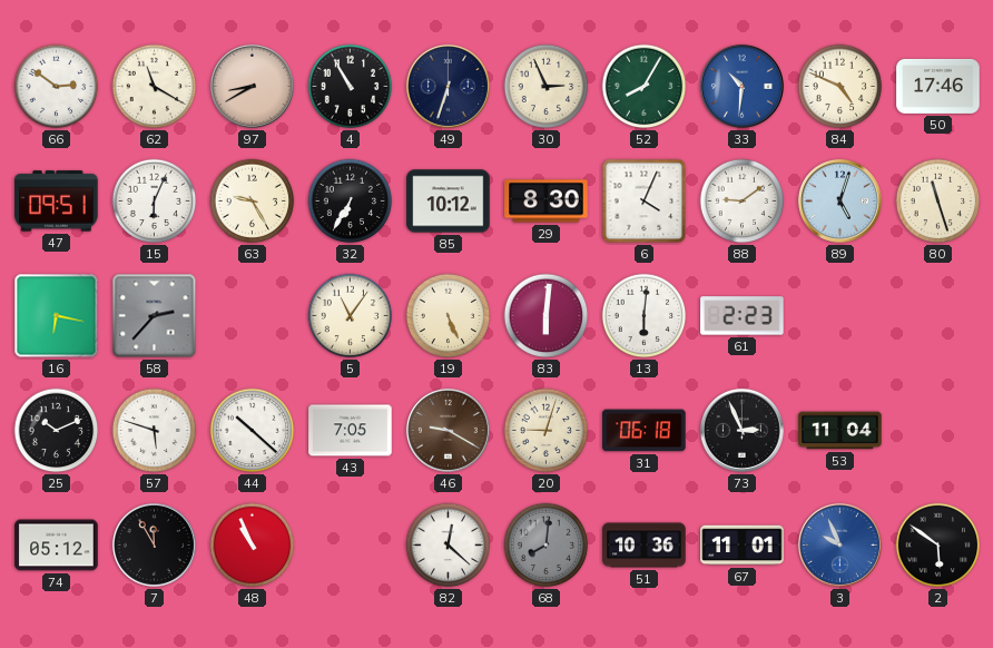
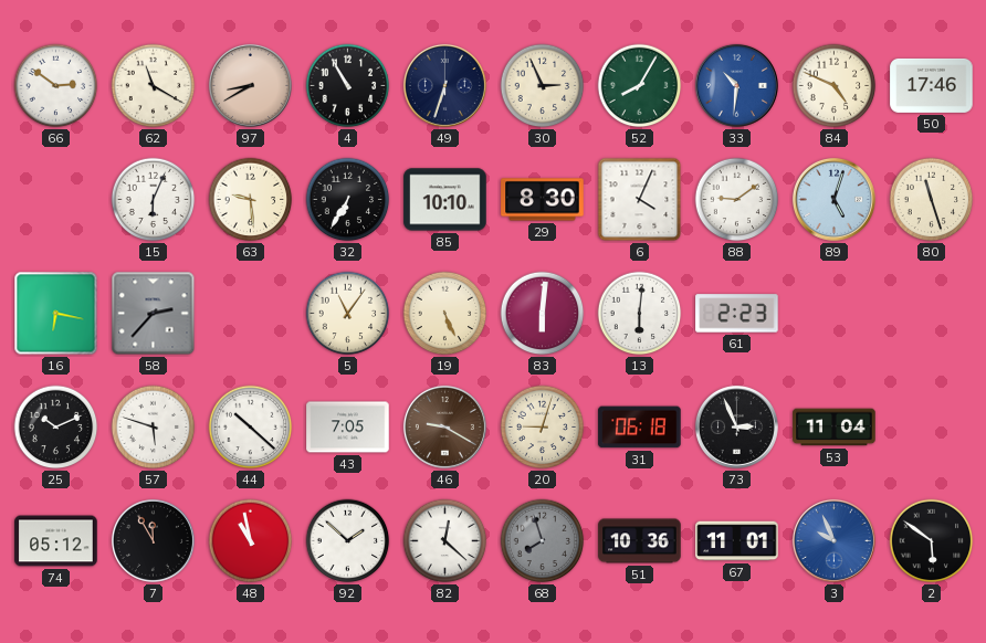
47: 09:51 -> none
63: 9:25 -> 9:29
85: 10:12 -> 10:10
48: 10:56 -> 10:58
92: none -> 1:52
68: 8:01 -> 7:57
